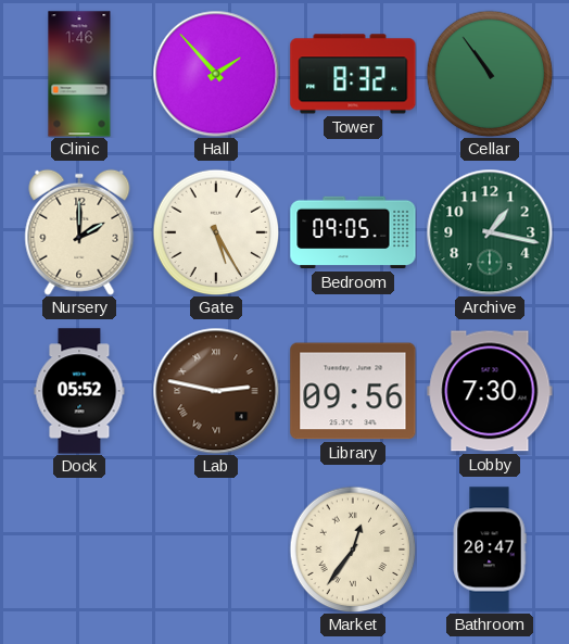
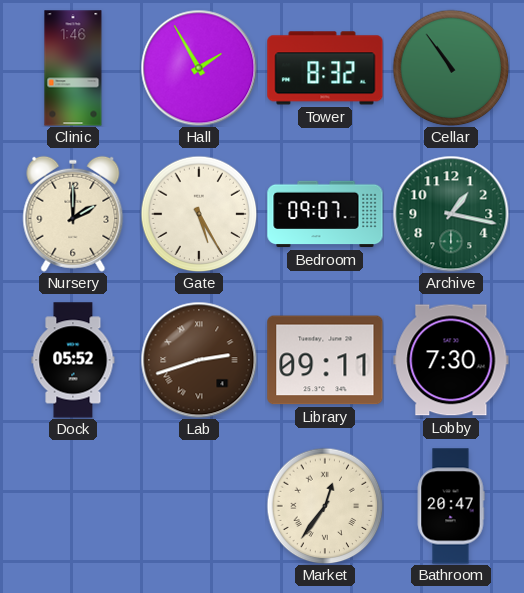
Hall: 1:53 -> 1:55
Bedroom: 09:05 -> 09:07
Lab: 2:47 -> 2:42
Library: 09:56 -> 09:11
